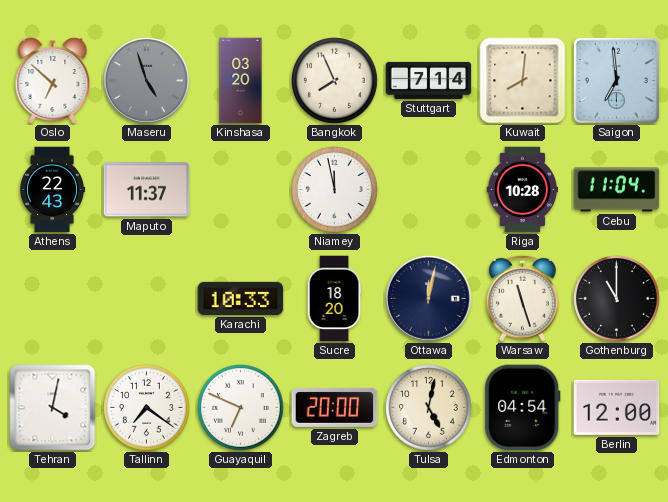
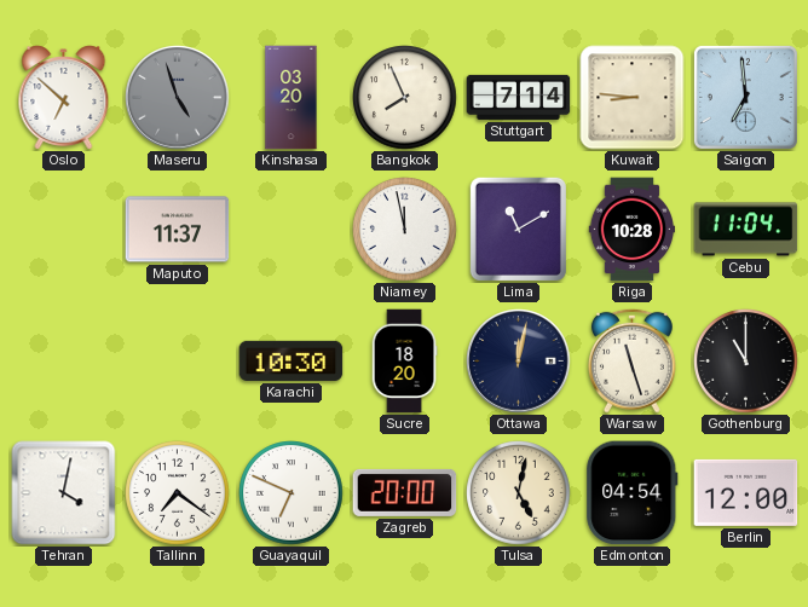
Kuwait: 8:01 -> 8:46
Athens: 22:43 -> none
Lima: none -> 11:10
Karachi: 10:33 -> 10:30
